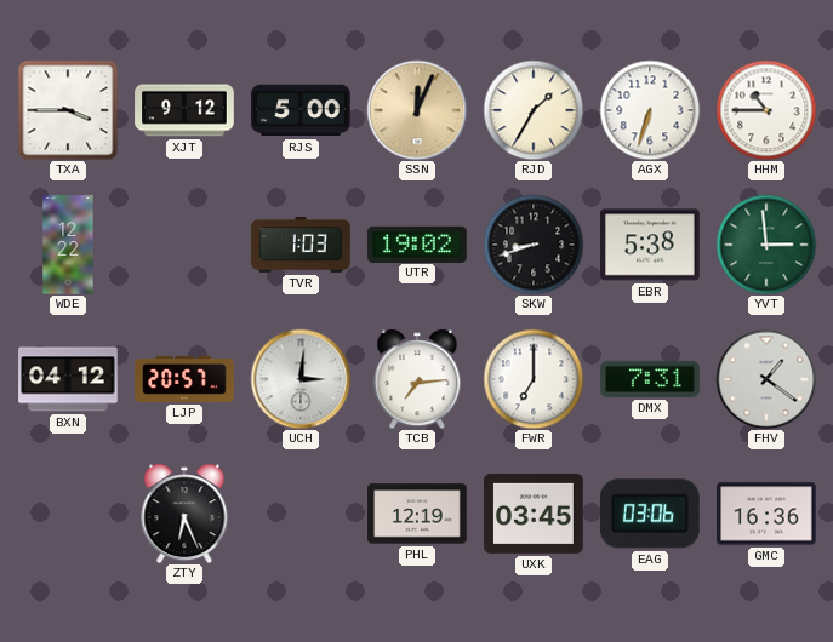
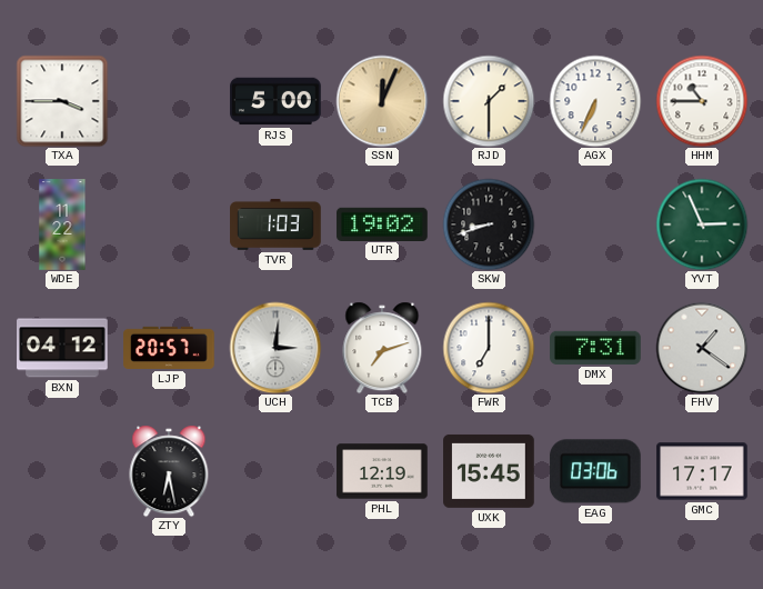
XJT: 9:12 -> none
RJD: 1:35 -> 1:30
AGX: 6:33 -> 6:34
WDE: 12:22 -> 11:22
EBR: 5:38 -> none
YVT: 2:59 -> 2:56
TCB: 7:14 -> 7:12
ZTY: 6:26 -> 6:28
UXK: 03:45 -> 15:45
GMC: 16:36 -> 17:17
